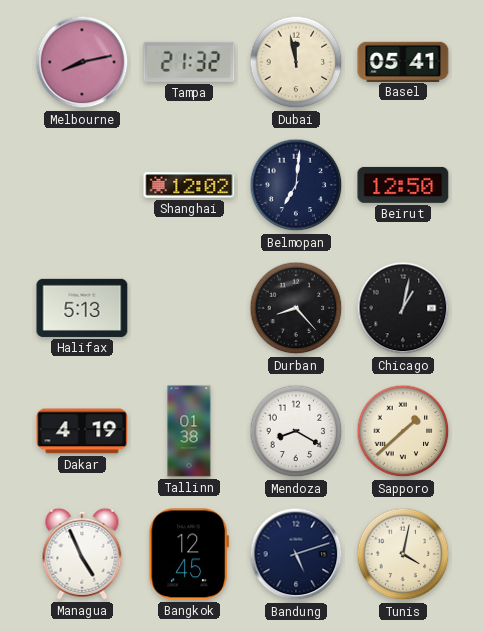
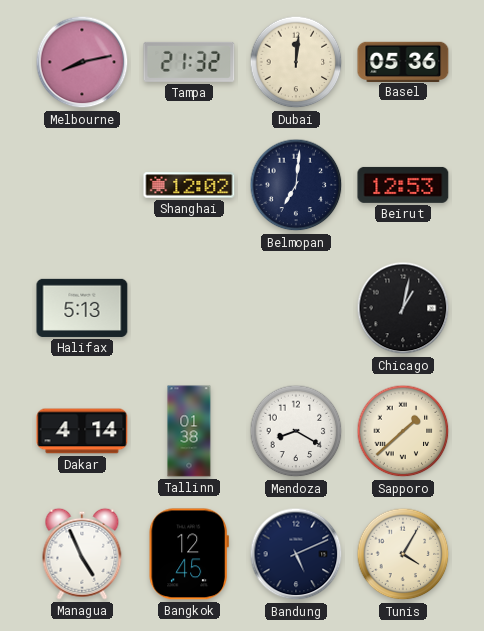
Dubai: 11:58 -> 12:01
Basel: 05:41 -> 05:36
Beirut: 12:50 -> 12:53
Durban: 8:23 -> none
Dakar: 4:19 -> 4:14
Bandung: 5:12 -> 5:11
Tunis: 4:02 -> 4:05
